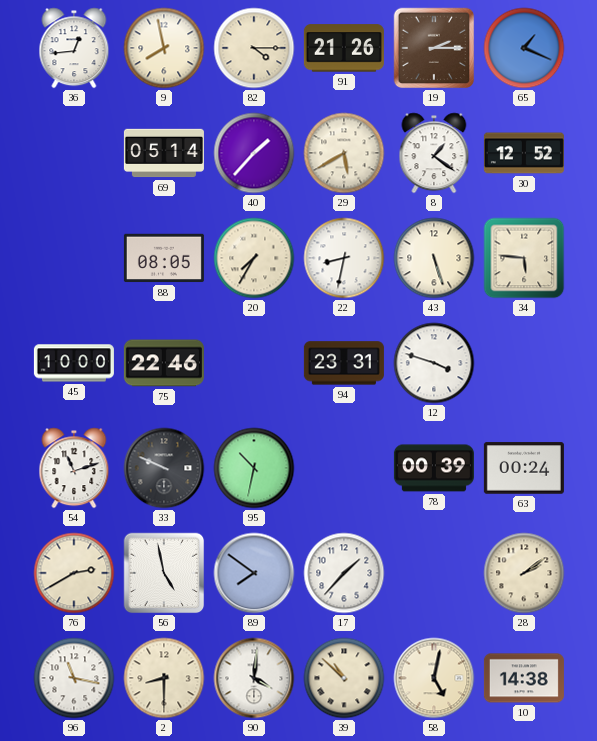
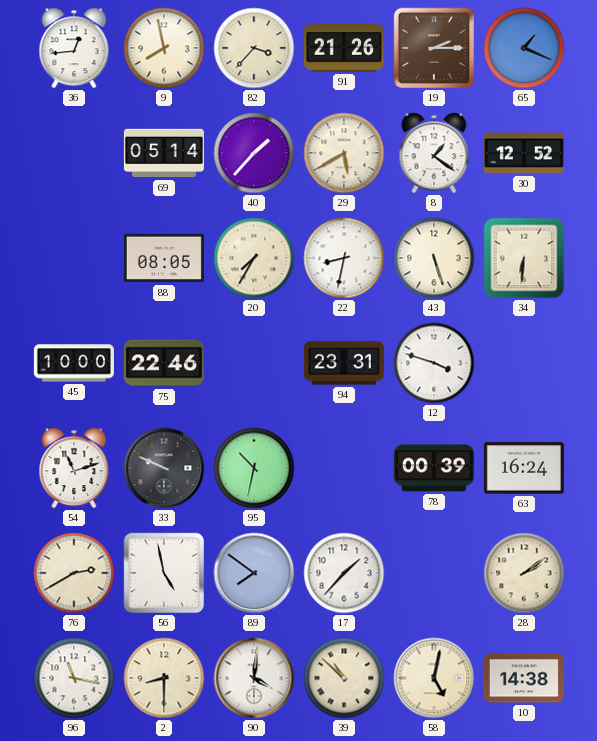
82: 4:15 -> 3:37
34: 5:46 -> 6:31
63: 00:24 -> 16:24
